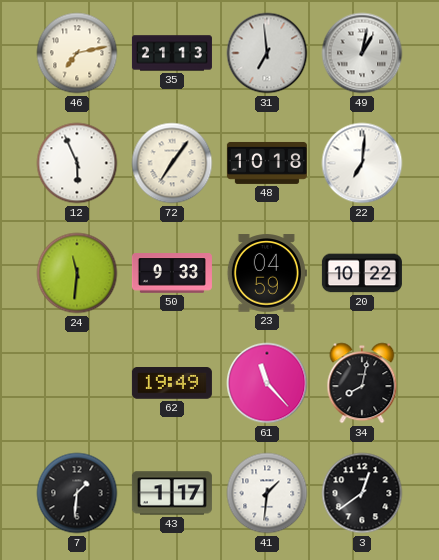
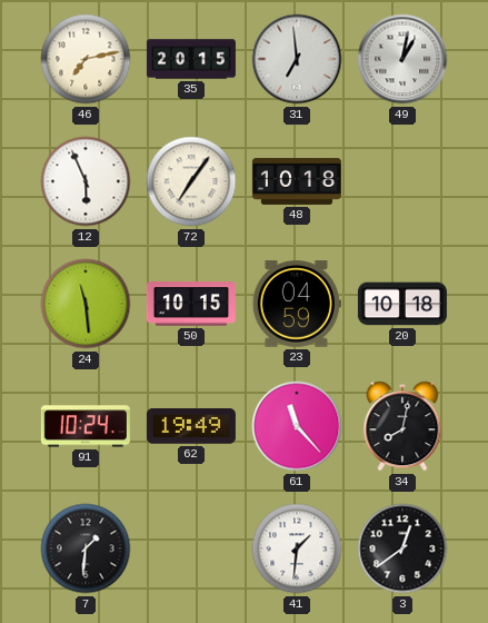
35: 21:13 -> 20:15
22: 7:01 -> none
24: 11:31 -> 11:29
50: 9:33 -> 10:15
20: 10:22 -> 10:18
91: none -> 10:24
43: 1:17 -> none
